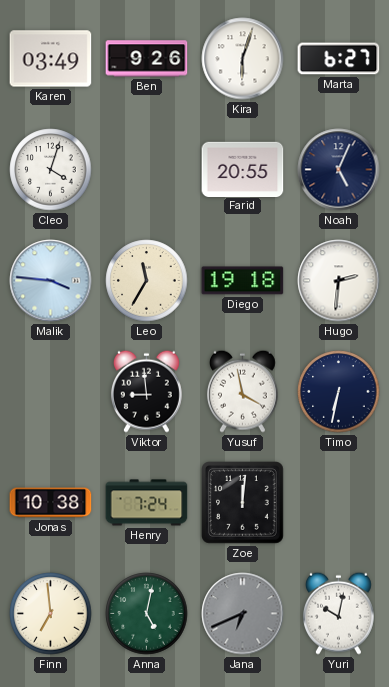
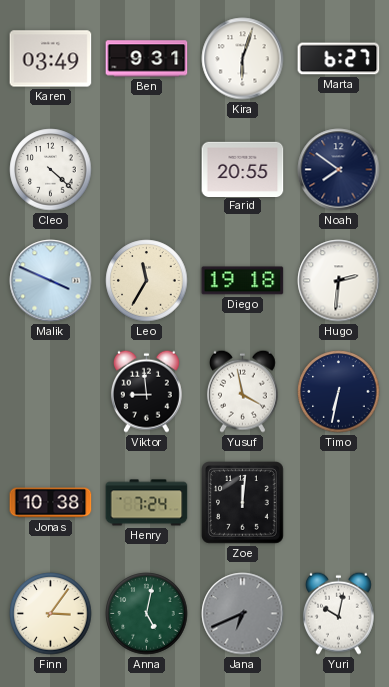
Ben: 9:26 -> 9:31
Cleo: 4:03 -> 4:22
Noah: 5:04 -> 7:51
Malik: 3:46 -> 3:49
Finn: 6:59 -> 3:06
